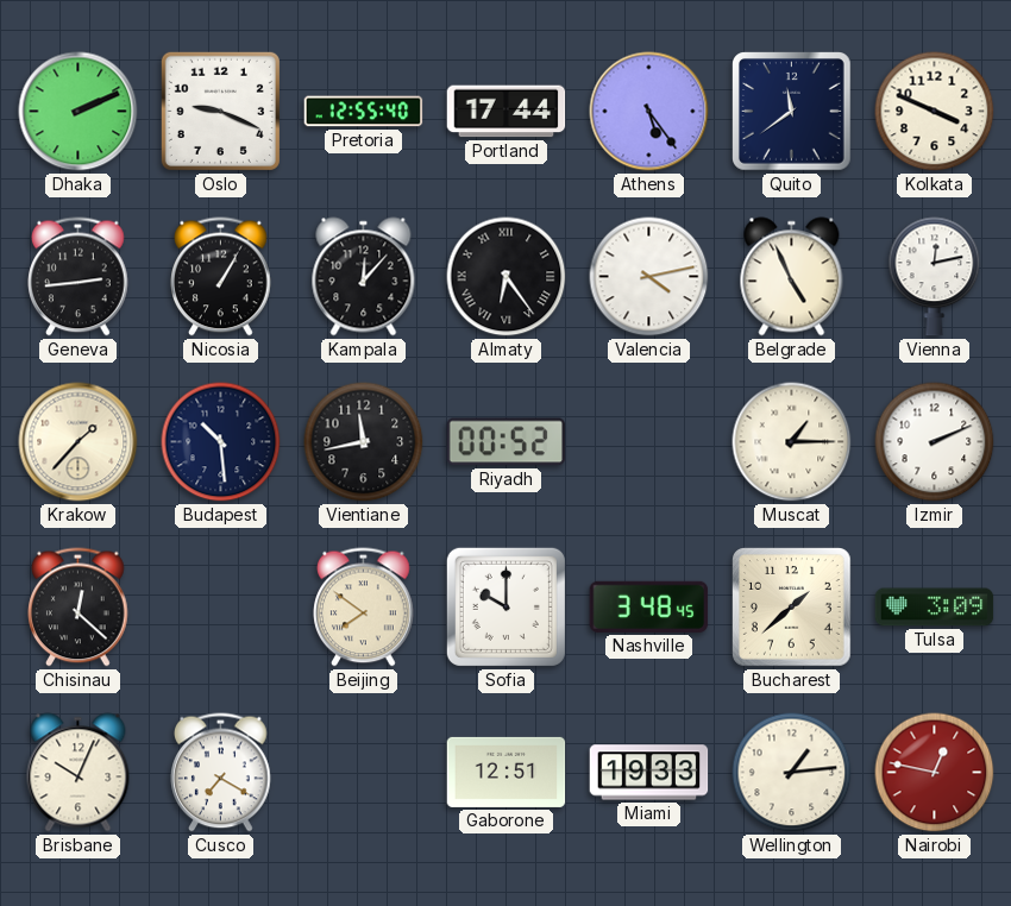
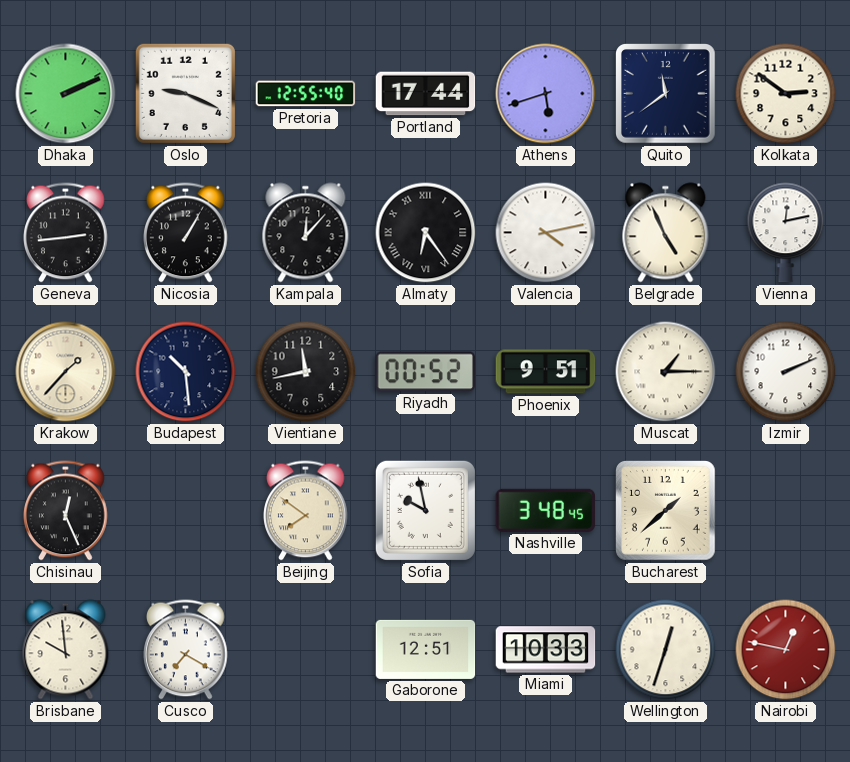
Athens: 5:24 -> 5:42
Kolkata: 3:49 -> 2:51
Phoenix: none -> 9:51
Chisinau: 12:22 -> 12:26
Sofia: 10:00 -> 9:58
Tulsa: 3:09 -> none
Brisbane: 10:04 -> 9:59
Miami: 19:33 -> 10:33
Wellington: 1:14 -> 12:33
